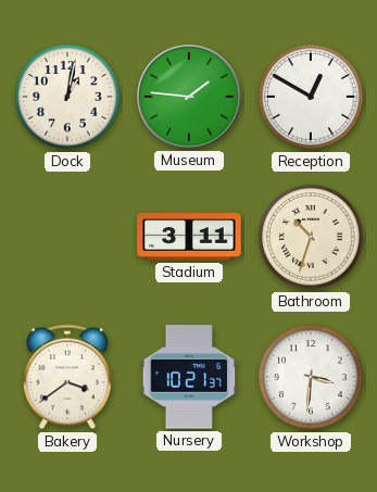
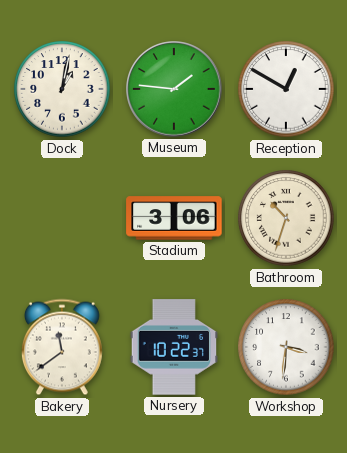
Stadium: 3:11 -> 3:06
Bakery: 3:39 -> 11:39
Nursery: 10:21 -> 10:22
